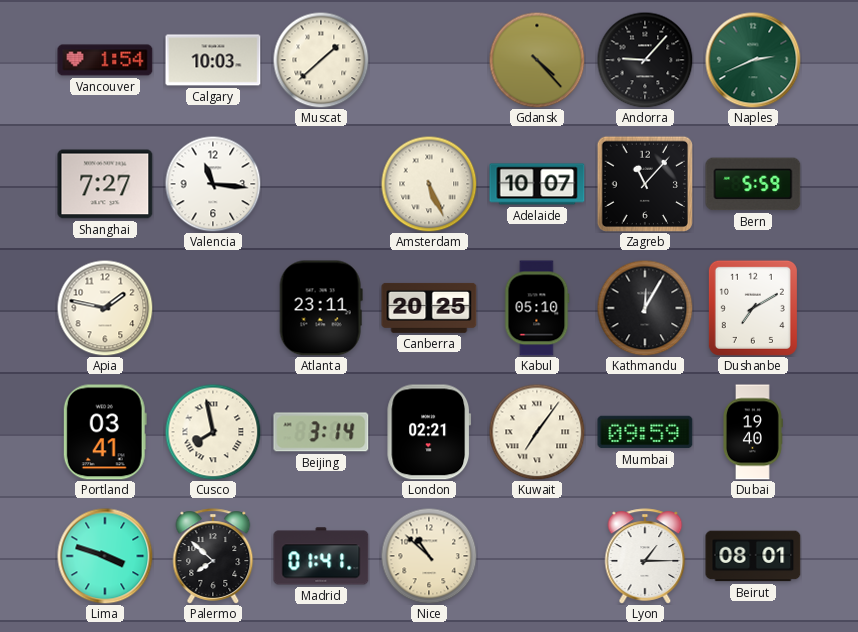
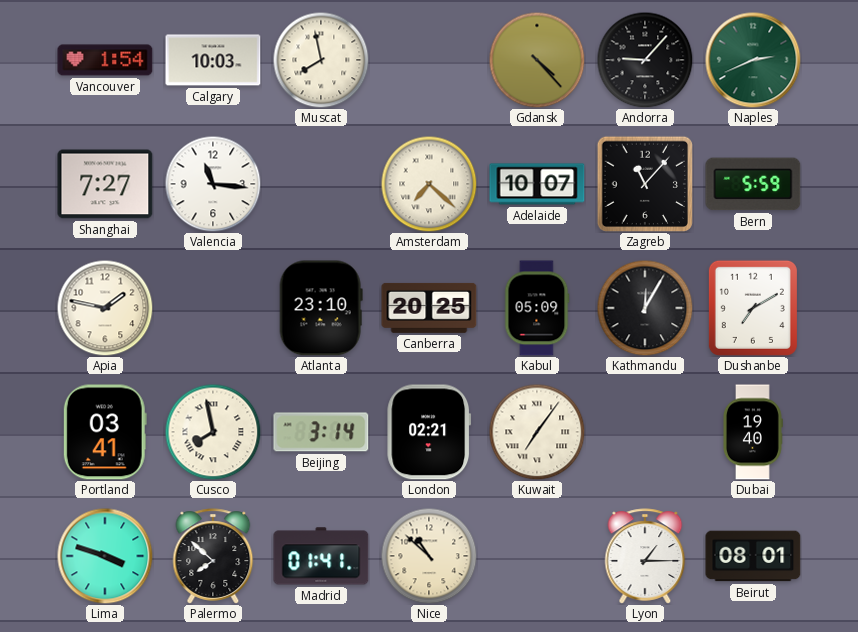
Muscat: 1:38 -> 7:58
Amsterdam: 5:26 -> 7:22
Atlanta: 23:11 -> 23:10
Kabul: 05:10 -> 05:09
Mumbai: 09:59 -> none
